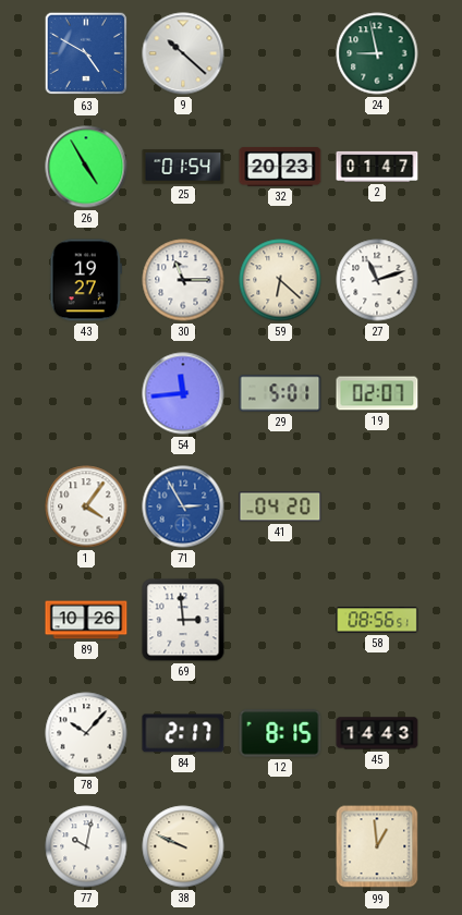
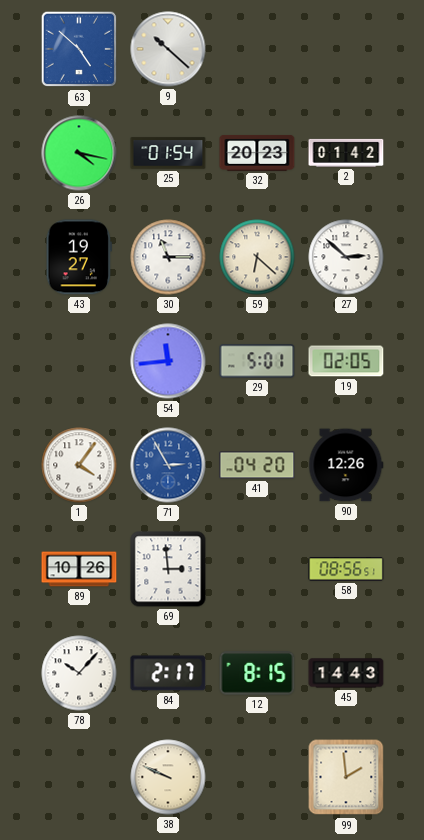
63: 4:50 -> 4:52
24: 8:58 -> none
26: 4:55 -> 4:17
2: 01:47 -> 01:42
27: 11:12 -> 2:52
19: 02:07 -> 02:05
90: none -> 12:26
77: 10:02 -> none
99: 12:59 -> 1:59
